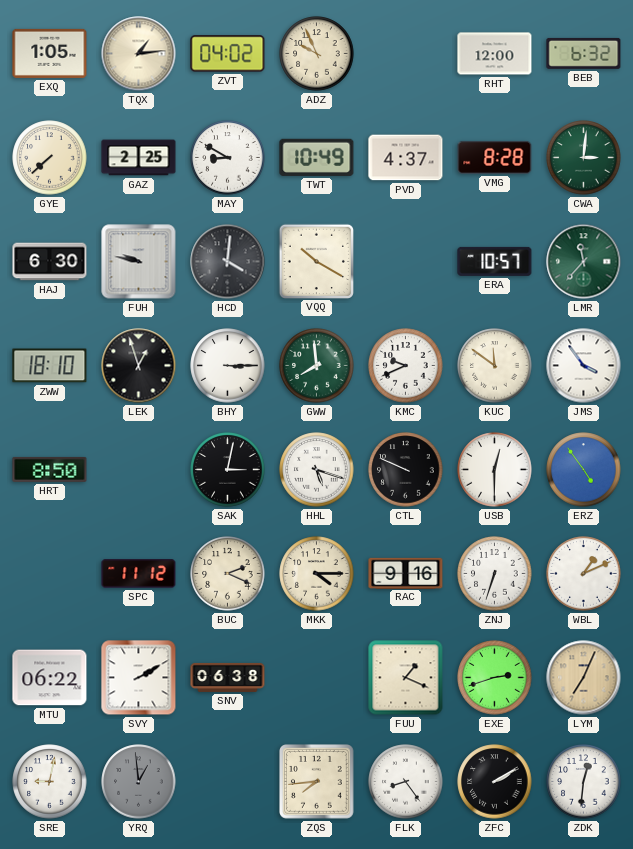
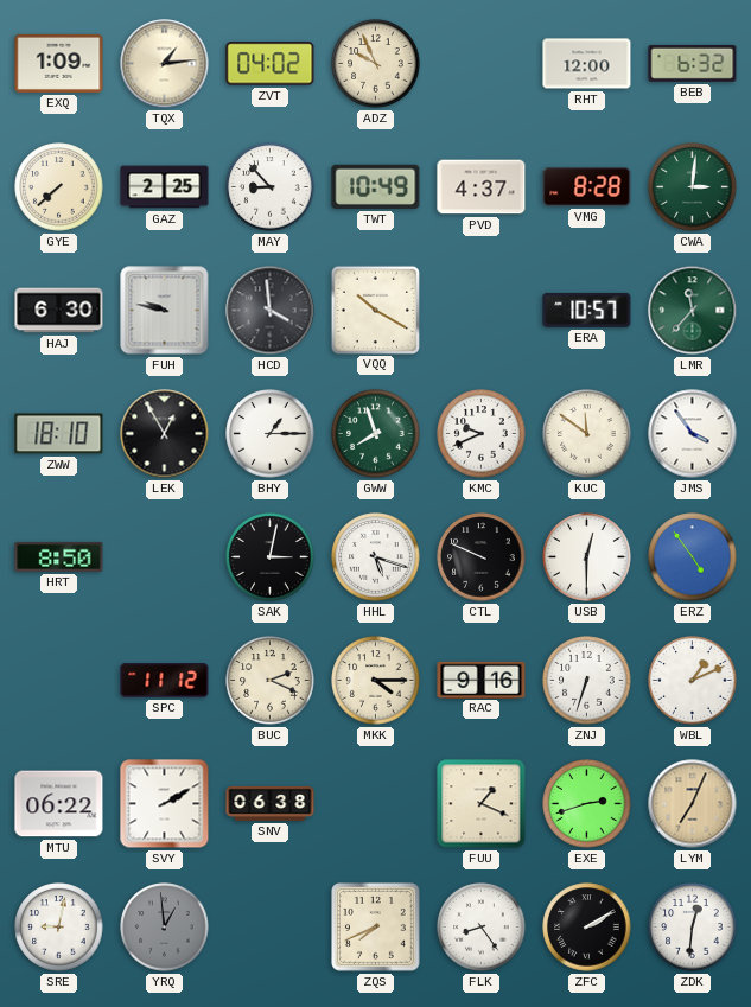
EXQ: 1:05 -> 1:09
MAY: 8:50 -> 8:53
HCD: 4:01 -> 3:59
LEK: 12:57 -> 12:55
BHY: 3:15 -> 1:15
GWW: 7:59 -> 7:57
ZQS: 7:44 -> 7:41
